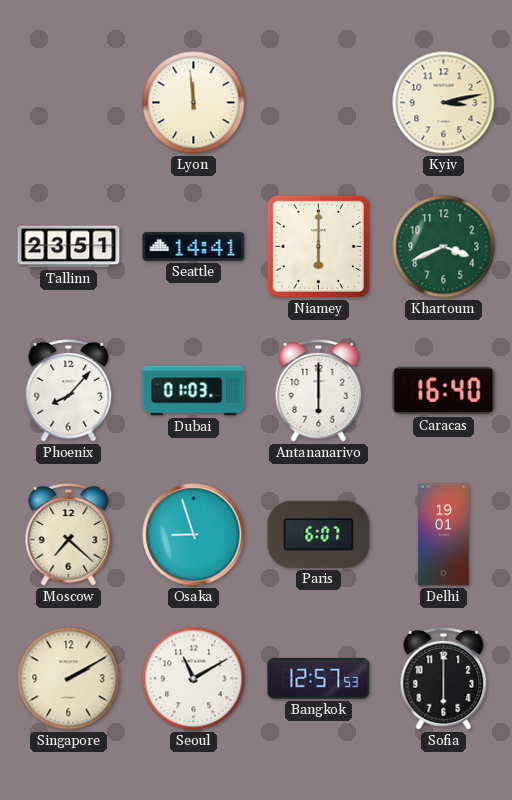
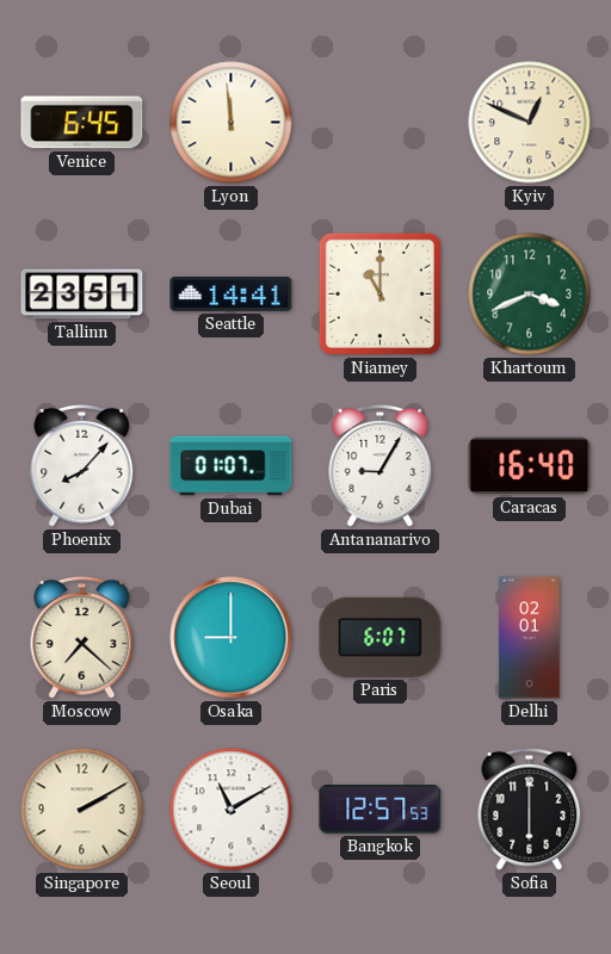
Venice: none -> 6:45
Kyiv: 3:13 -> 12:49
Niamey: 6:00 -> 11:00
Dubai: 01:03 -> 01:07
Antananarivo: 6:00 -> 9:05
Osaka: 8:57 -> 9:00
Delhi: 19:01 -> 02:01
